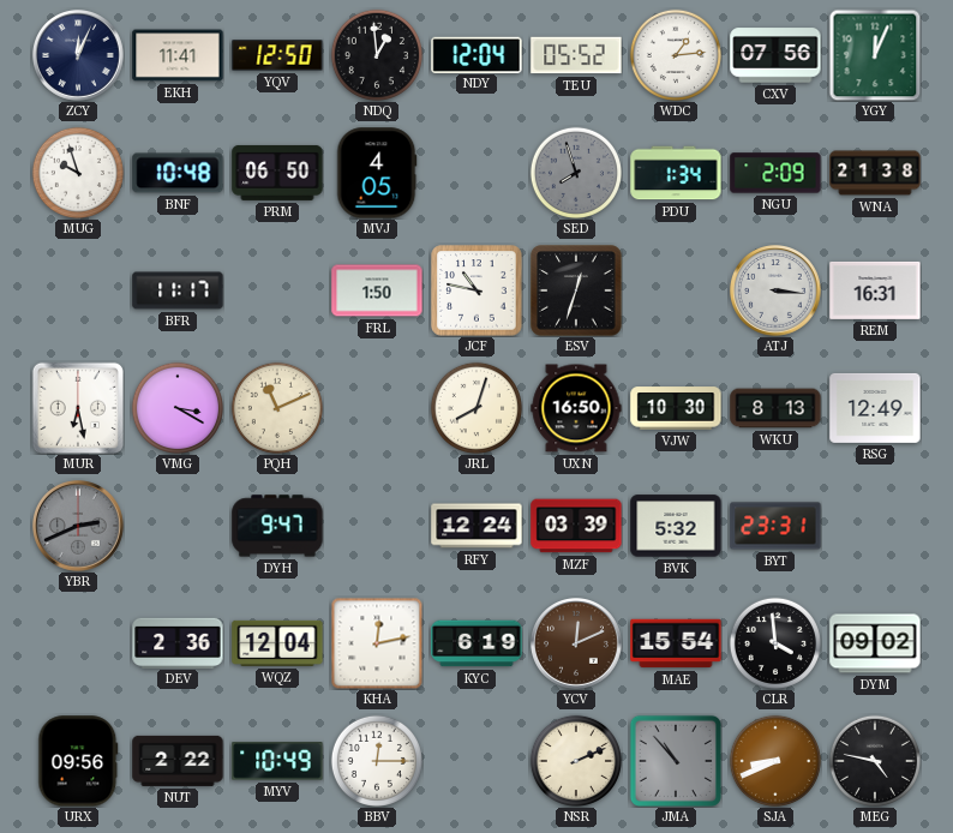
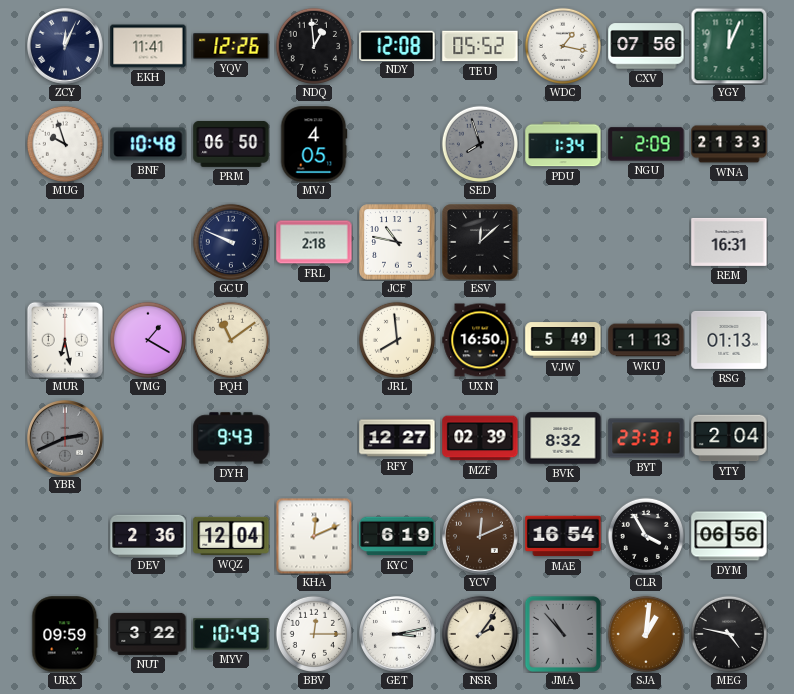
YQV: 12:50 -> 12:26
NDY: 12:04 -> 12:08
WDC: 1:14 -> 1:17
WNA: 21:38 -> 21:33
BFR: 11:17 -> none
GCU: none -> 9:49
FRL: 1:50 -> 2:18
ESV: 12:33 -> 12:08
ATJ: 3:16 -> none
VMG: 3:20 -> 1:20
PQH: 11:11 -> 11:09
JRL: 8:03 -> 7:59
VJW: 10:30 -> 5:49
WKU: 8:13 -> 1:13
RSG: 12:49 -> 01:13
DYH: 9:47 -> 9:43
RFY: 12:24 -> 12:27
MZF: 03:39 -> 02:39
BVK: 5:32 -> 8:32
YTY: none -> 2:04
KHA: 12:13 -> 12:11
MAE: 15:54 -> 16:54
CLR: 3:59 -> 3:55
DYM: 09:02 -> 06:56
URX: 09:56 -> 09:59
NUT: 2:22 -> 3:22
GET: none -> 3:13
NSR: 2:11 -> 2:06
SJA: 8:41 -> 1:01
